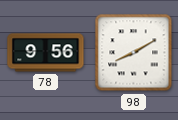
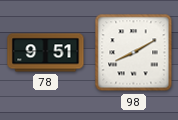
78: 9:56 -> 9:51
